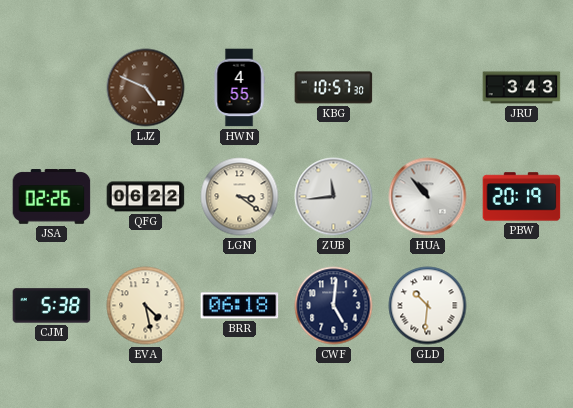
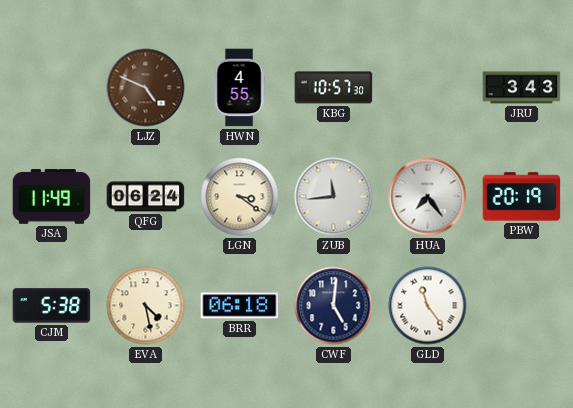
JSA: 02:26 -> 11:49
QFG: 06:22 -> 06:24
HUA: 10:53 -> 7:24
GLD: 10:31 -> 11:24
